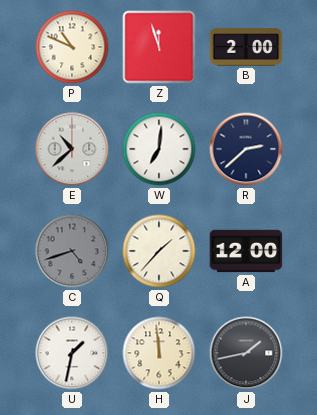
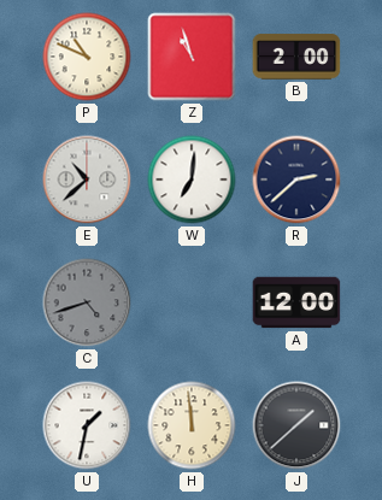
Z: 11:57 -> 10:57
Q: 1:37 -> none
J: 1:43 -> 1:38
